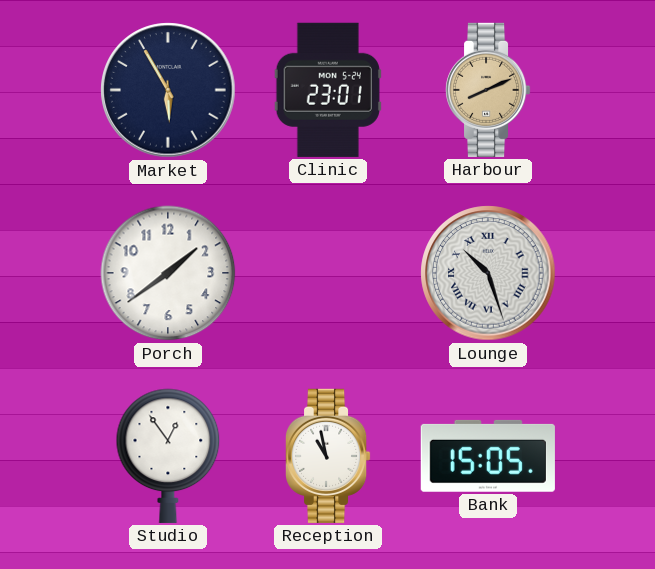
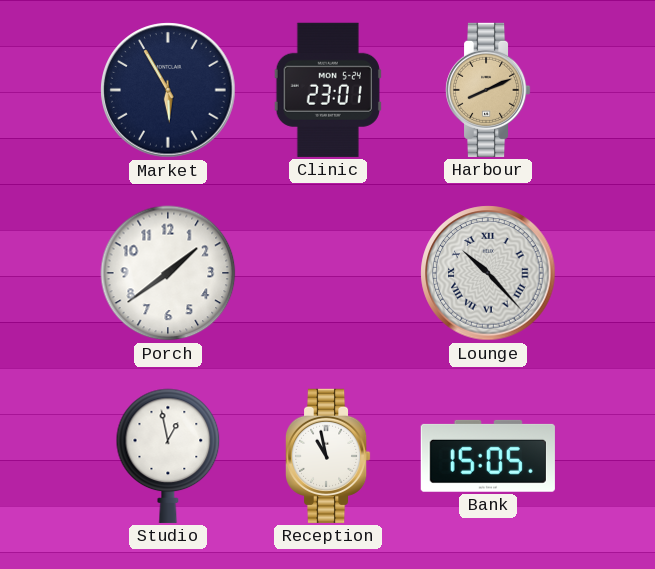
Lounge: 10:27 -> 10:23
Studio: 12:54 -> 12:58
